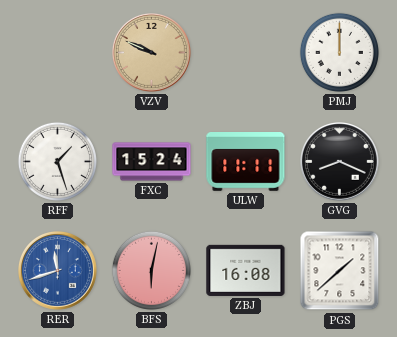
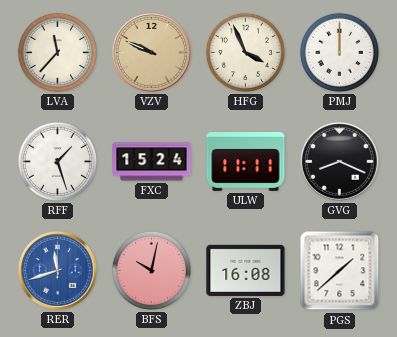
LVA: none -> 11:37
HFG: none -> 3:56
BFS: 6:02 -> 10:02
